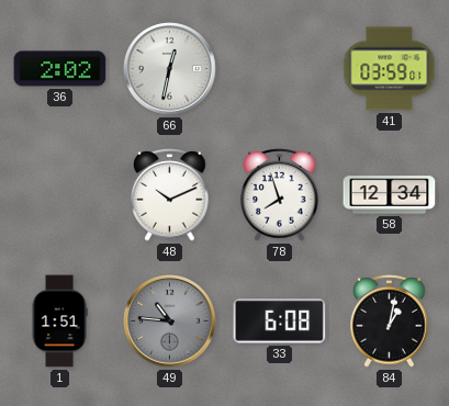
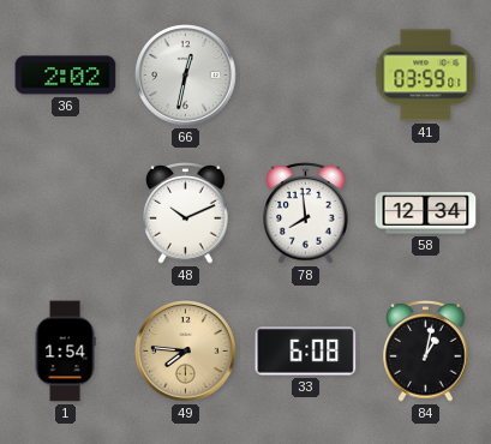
78: 7:57 -> 7:59
1: 1:51 -> 1:54
49: 10:46 -> 7:46
49 dial: grey -> champagne
